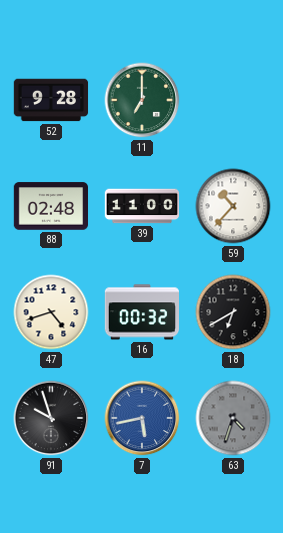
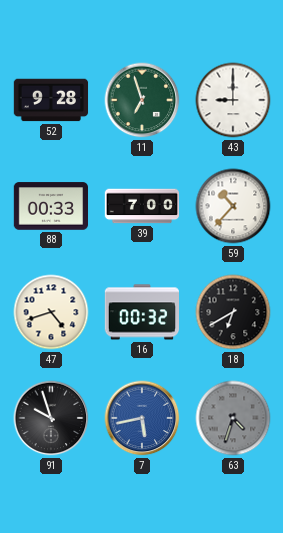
11: 7:00 -> 6:57
43: none -> 9:00
88: 02:48 -> 00:33
39: 11:00 -> 7:00
